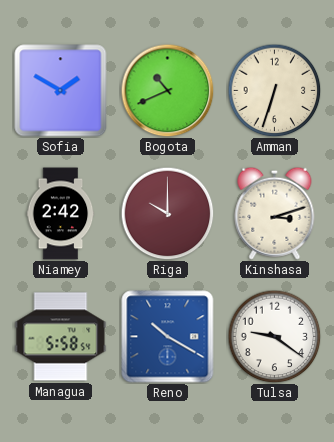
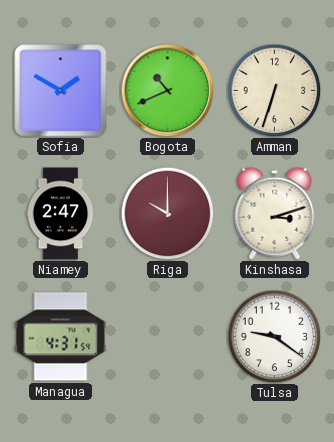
Niamey: 2:42 -> 2:47
Managua: 5:58 -> 4:31
Reno: 10:20 -> none
